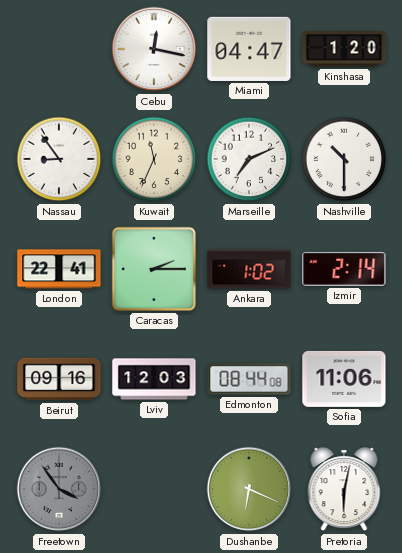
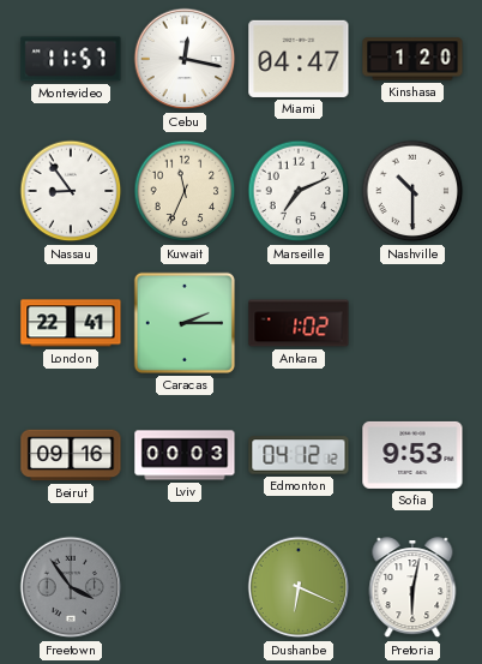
Montevideo: none -> 11:57
Izmir: 2:14 -> none
Lviv: 12:03 -> 00:03
Edmonton: 08:44 -> 04:12
Sofia: 11:06 -> 9:53
